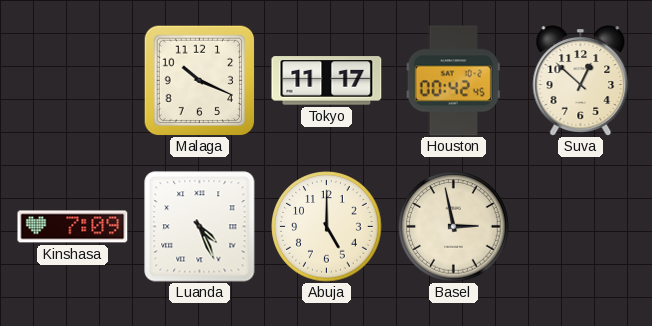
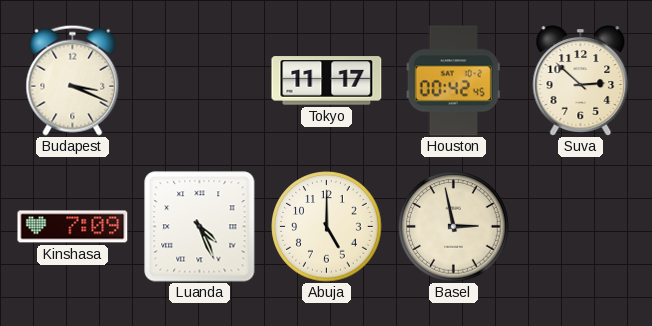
Budapest: none -> 3:19
Malaga: 10:19 -> none
Suva: 12:52 -> 2:52
